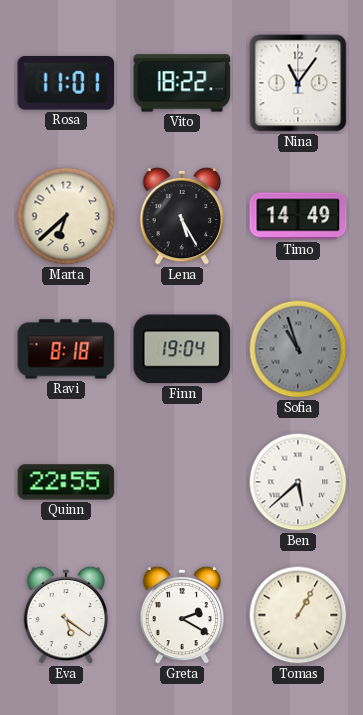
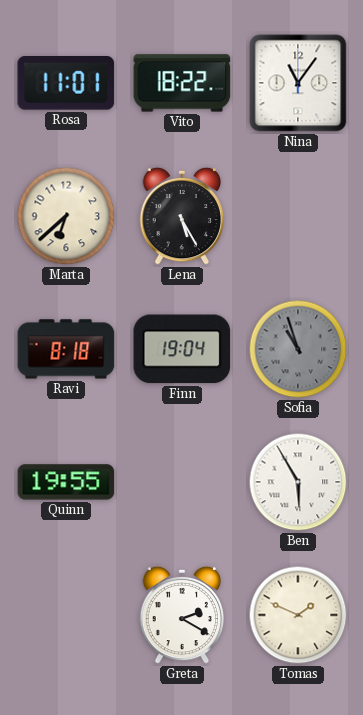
Timo: 14:49 -> none
Quinn: 22:55 -> 19:55
Ben: 5:38 -> 5:55
Eva: 5:21 -> none
Tomas: 1:05 -> 1:49
